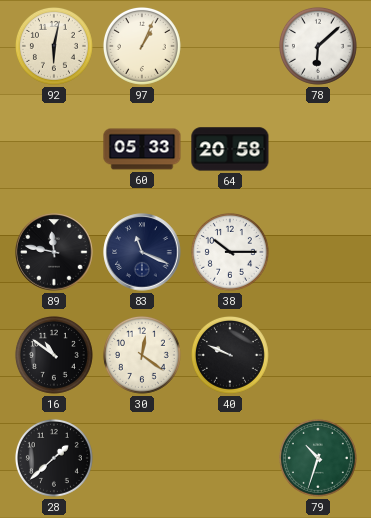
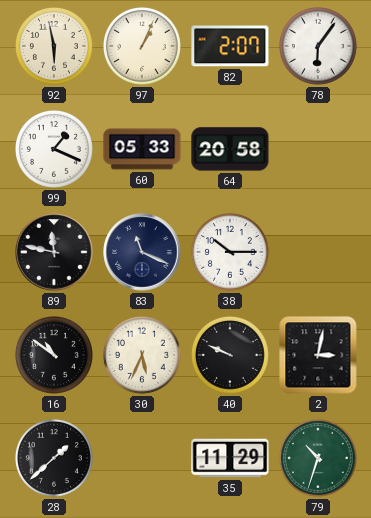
92: 6:02 -> 5:58
82: none -> 2:07
78: 6:08 -> 6:06
99: none -> 1:19
30: 12:21 -> 5:34
2: none -> 3:02
35: none -> 11:29
